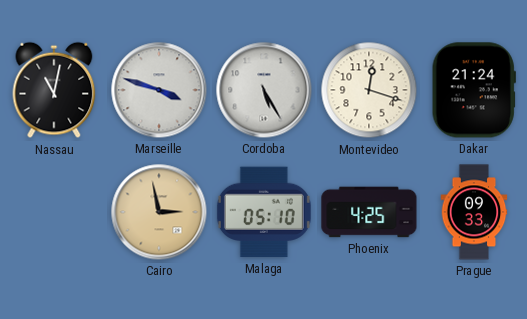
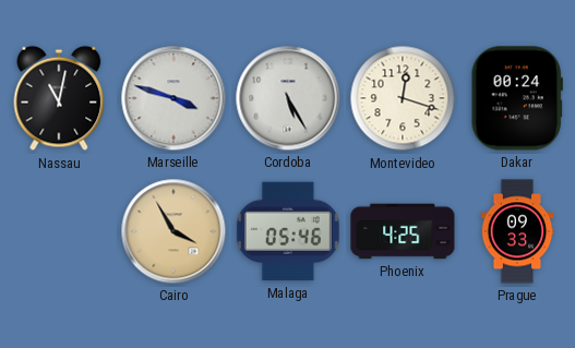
Dakar: 21:24 -> 00:24
Cairo: 2:58 -> 3:55
Malaga: 05:10 -> 05:46
